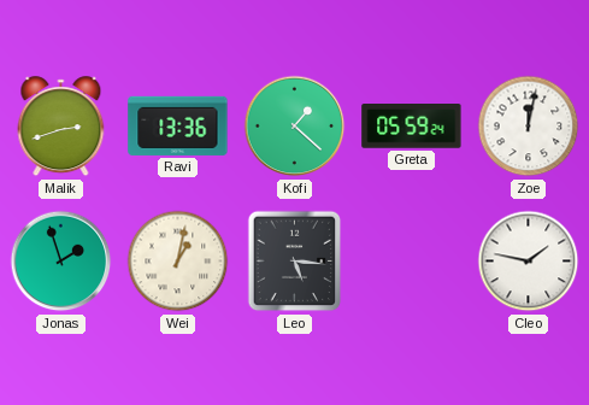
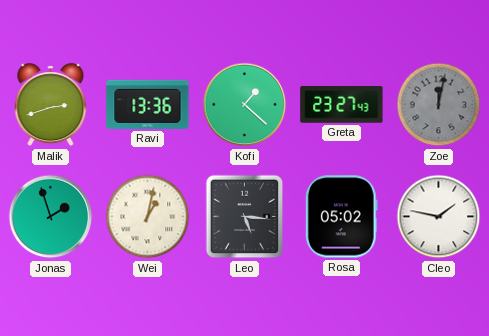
Greta: 05:59 -> 23:27
Zoe dial: white -> grey
Rosa: none -> 05:02
